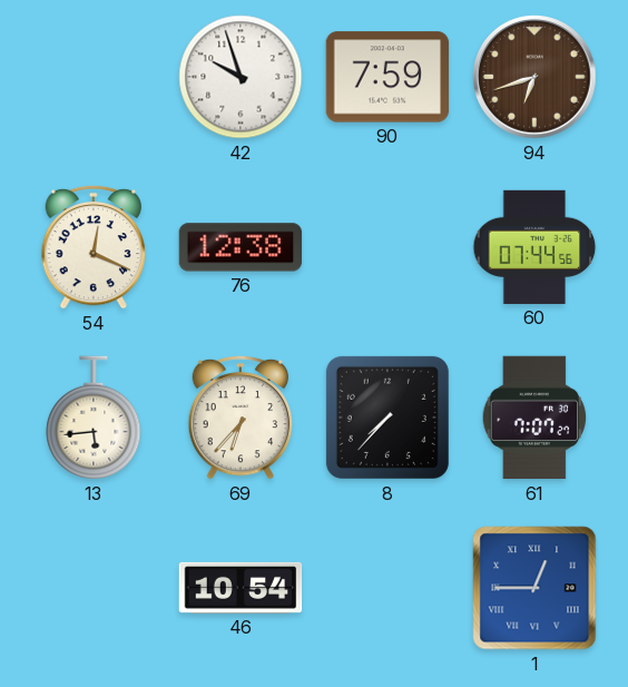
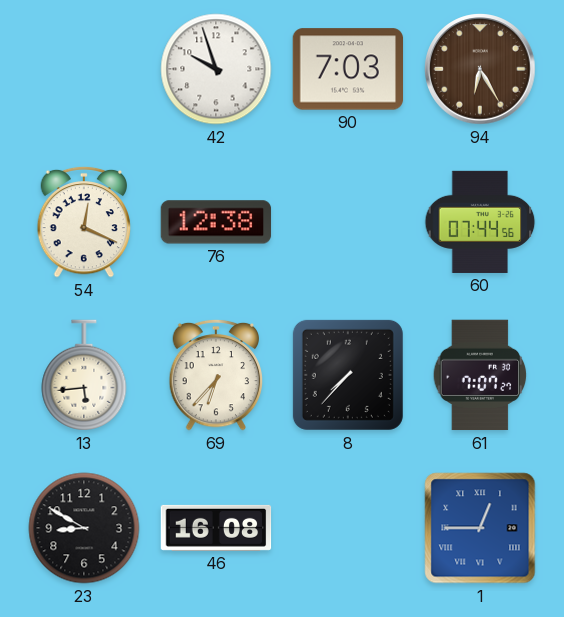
90: 7:59 -> 7:03
94: 6:42 -> 6:25
23: none -> 8:50
46: 10:54 -> 16:08
